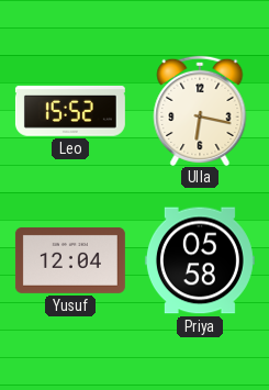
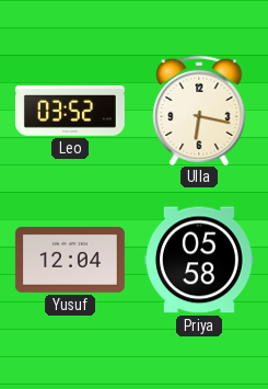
Leo: 15:52 -> 03:52
